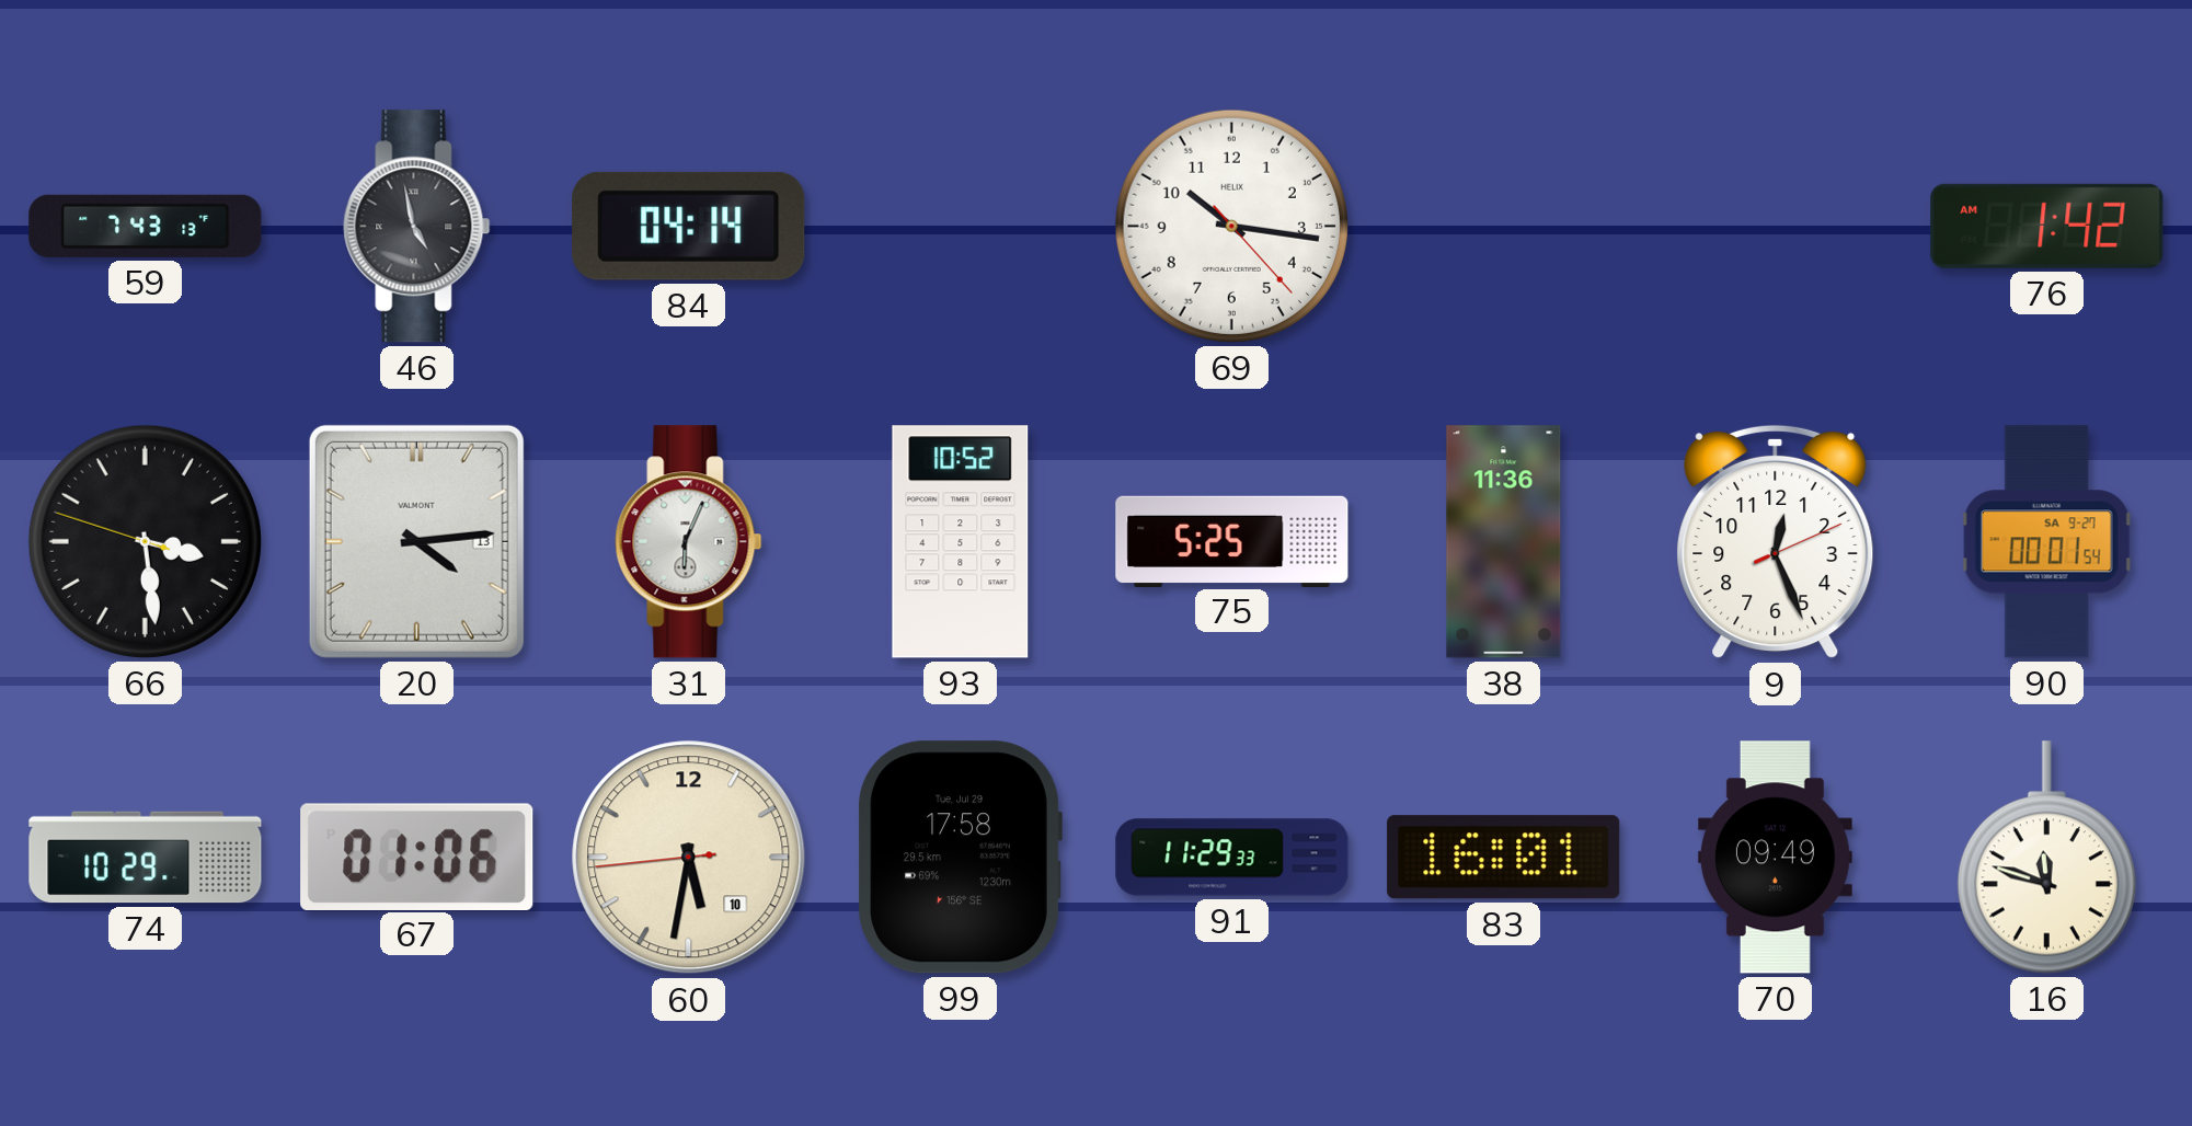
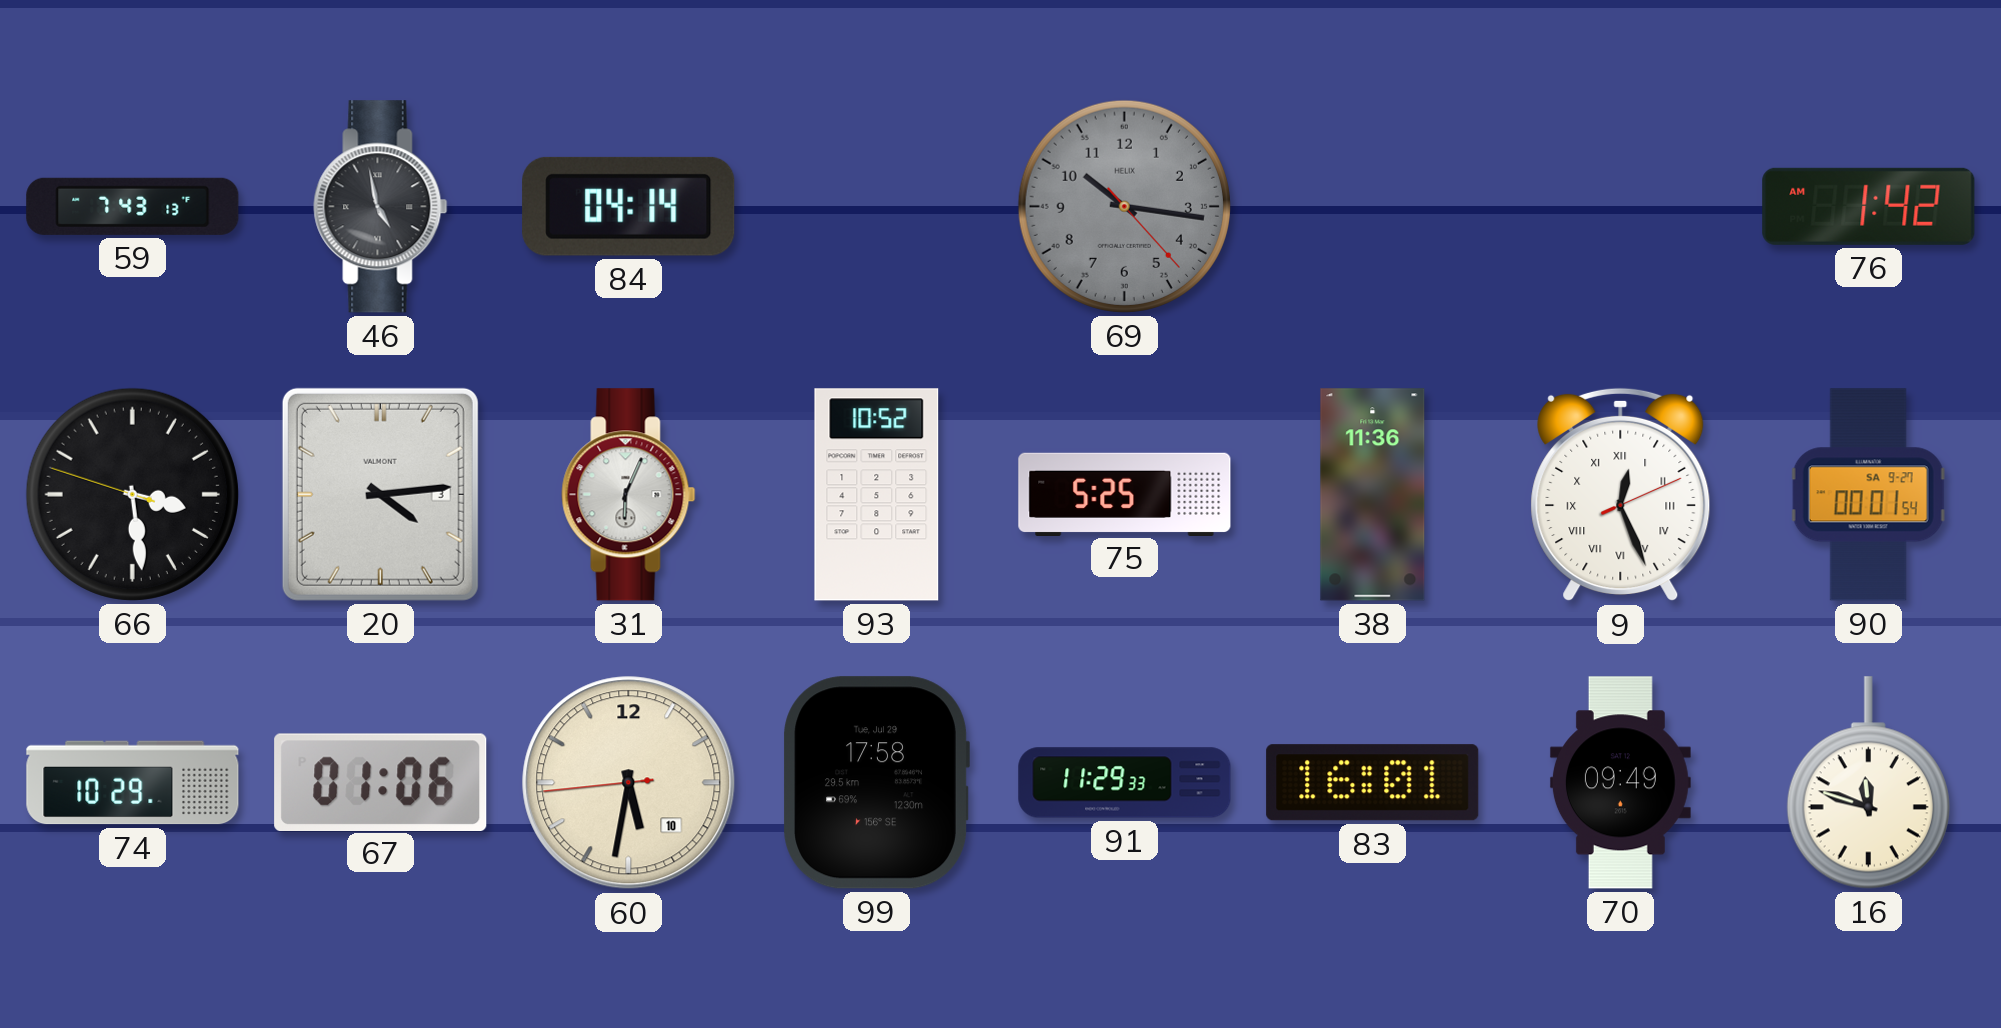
69 dial: white -> grey
20 date: 13 -> 3
9 numerals: Arabic -> Roman
